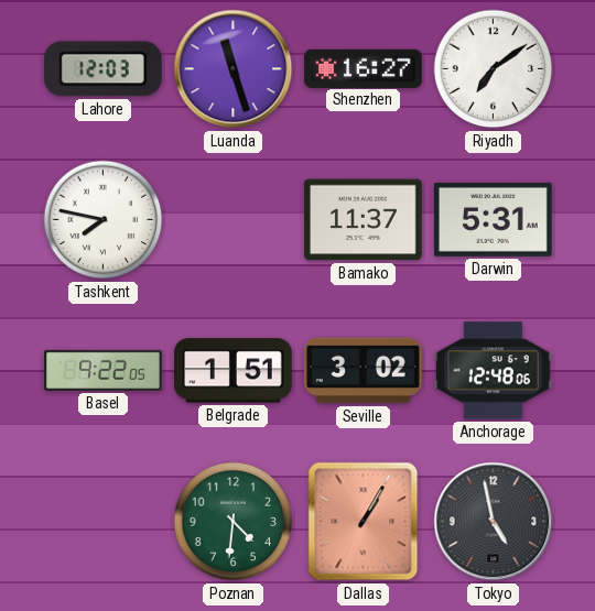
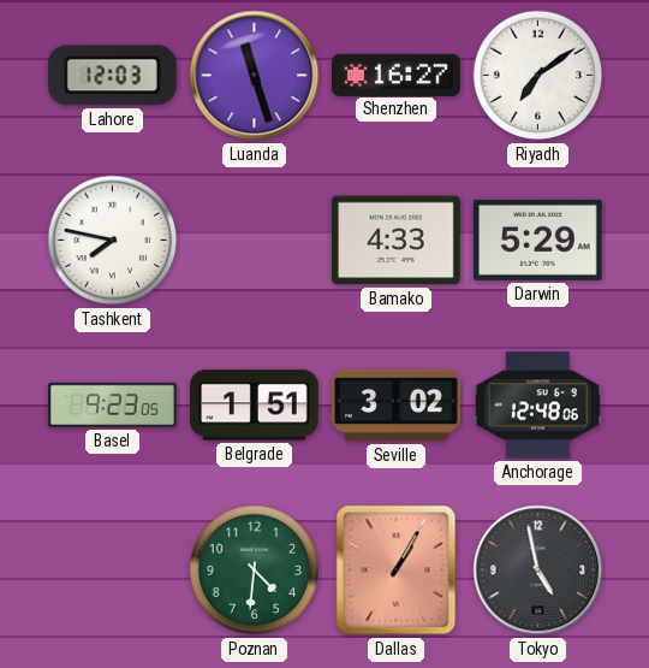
Bamako: 11:37 -> 4:33
Darwin: 5:31 -> 5:29
Basel: 9:22 -> 9:23
